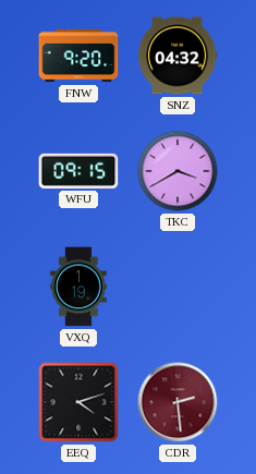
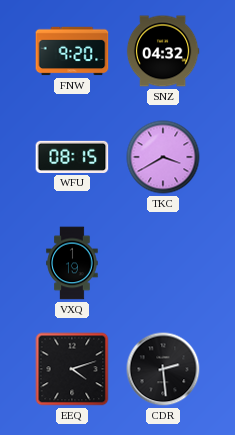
WFU: 09:15 -> 08:15
CDR dial: burgundy -> black
